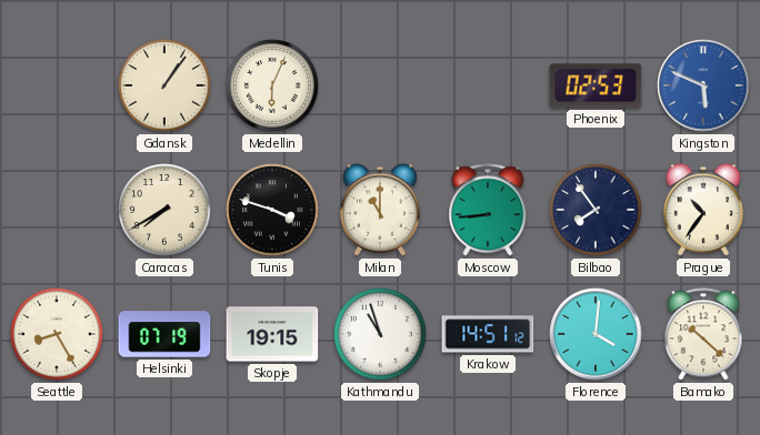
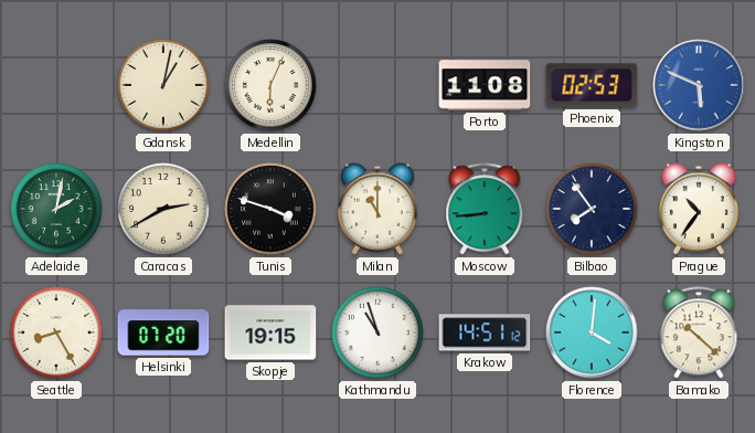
Gdansk: 1:06 -> 1:02
Porto: none -> 11:08
Adelaide: none -> 2:02
Caracas: 7:40 -> 2:40
Helsinki: 07:19 -> 07:20
